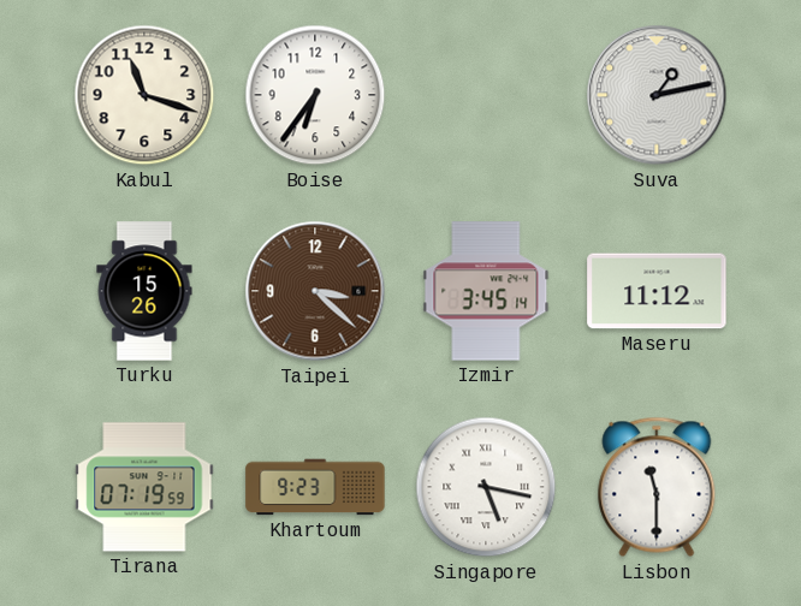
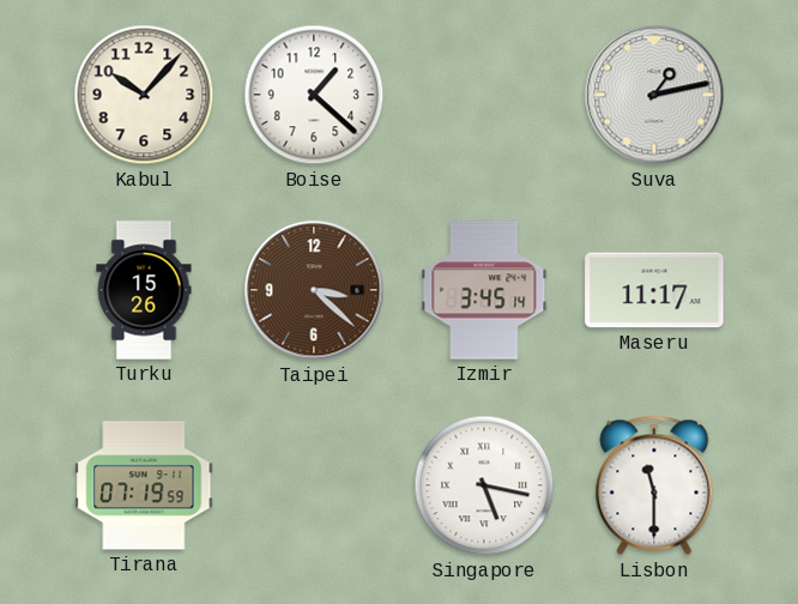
Kabul: 11:18 -> 10:07
Boise: 6:36 -> 1:22
Maseru: 11:12 -> 11:17
Khartoum: 9:23 -> none
